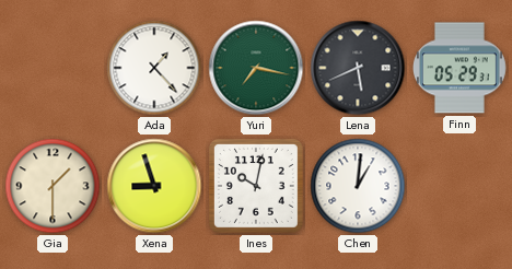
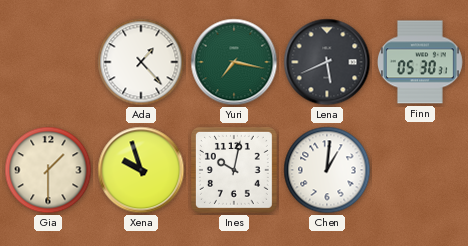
Finn: 05:29 -> 05:30
Xena: 8:57 -> 9:57
